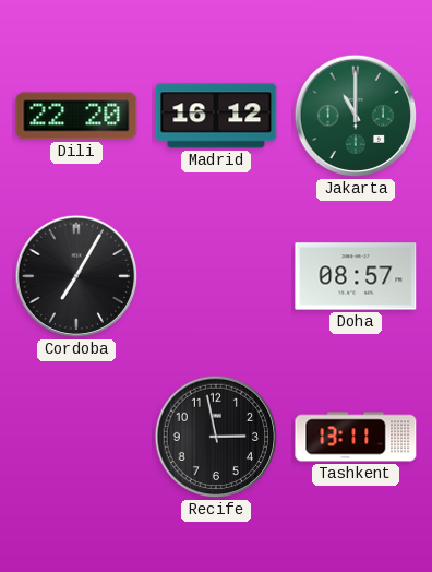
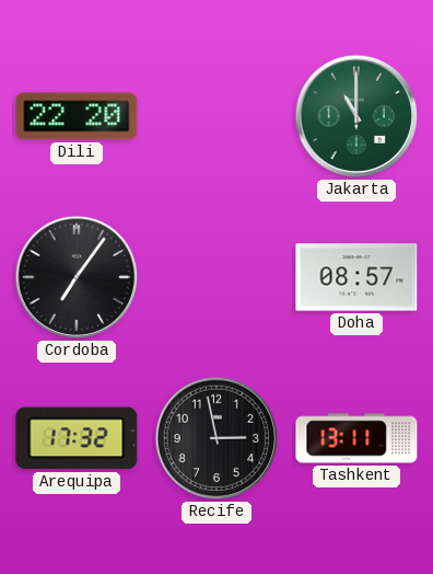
Madrid: 16:12 -> none
Cordoba: 7:05 -> 7:06
Arequipa: none -> 17:32
